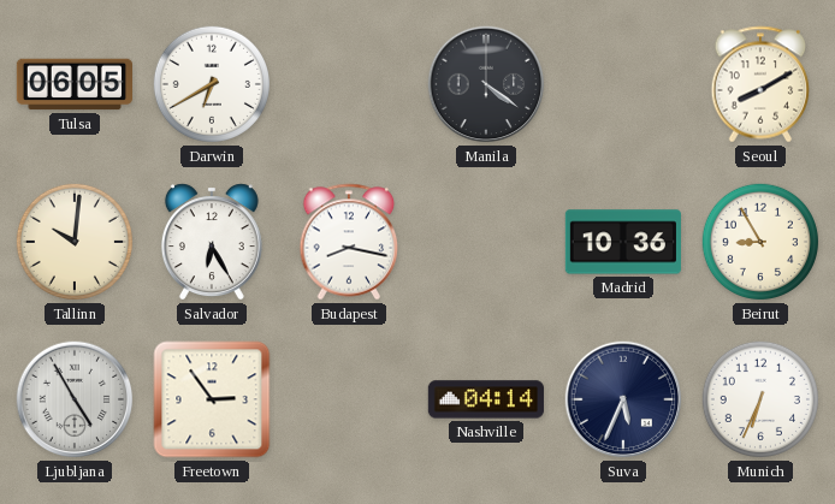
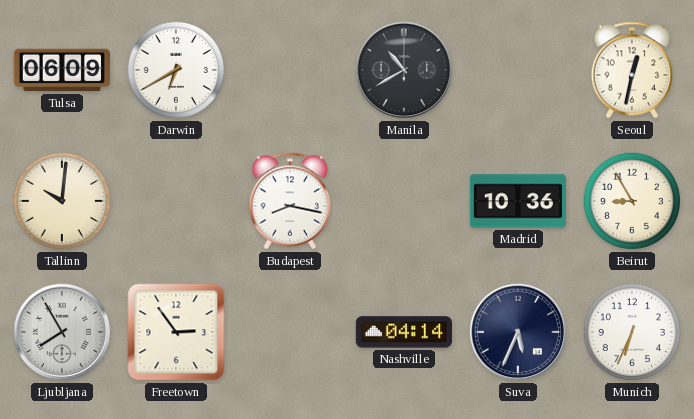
Tulsa: 06:05 -> 06:09
Manila: 4:21 -> 10:40
Seoul: 8:10 -> 12:32
Salvador: 6:25 -> none
Ljubljana: 4:55 -> 7:55
